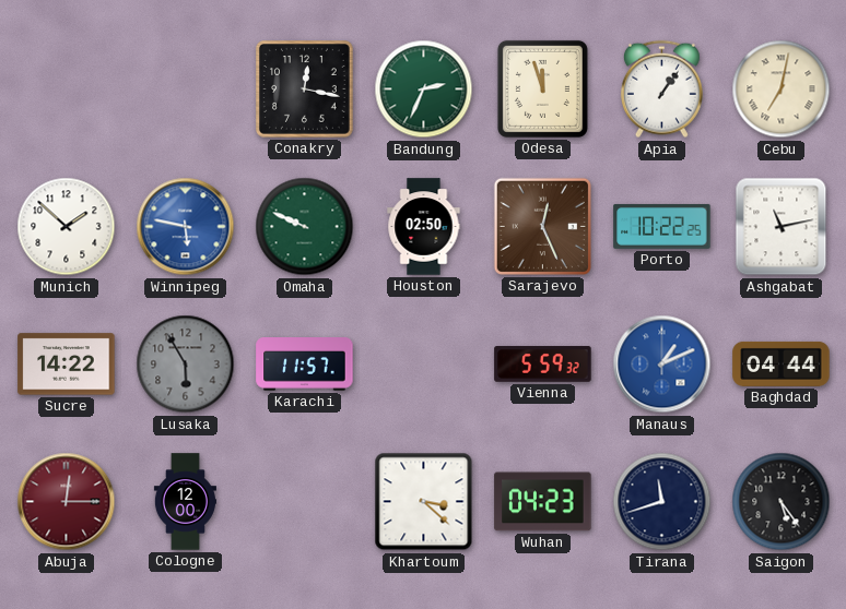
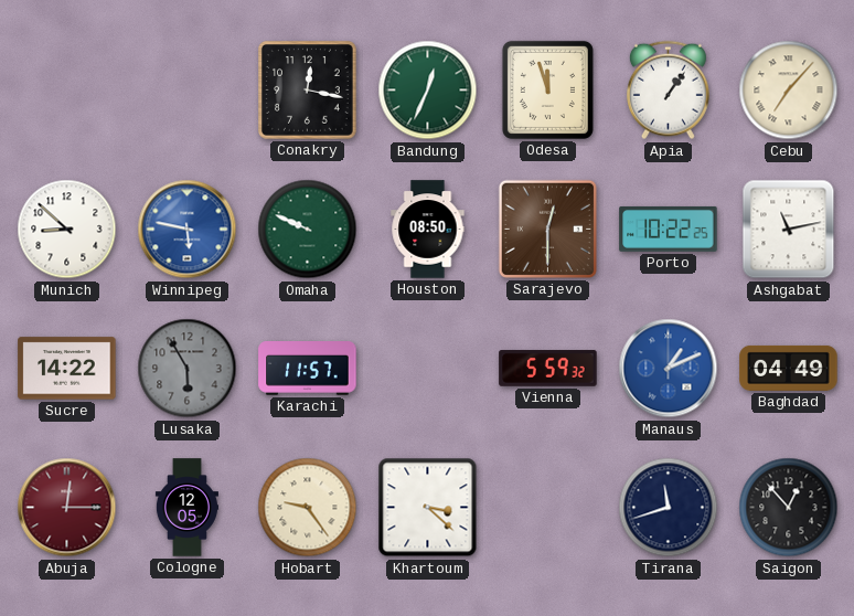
Bandung: 2:34 -> 12:34
Cebu: 7:02 -> 7:07
Munich: 1:52 -> 8:52
Houston: 02:50 -> 08:50
Sarajevo: 12:26 -> 12:30
Baghdad: 04:44 -> 04:49
Cologne: 12:00 -> 12:05
Hobart: none -> 9:24
Wuhan: 04:23 -> none
Saigon: 5:24 -> 12:53
